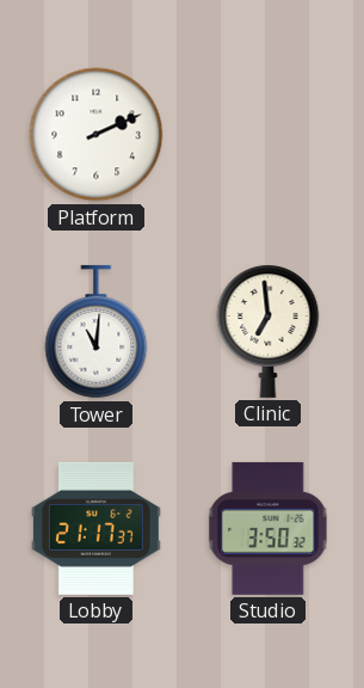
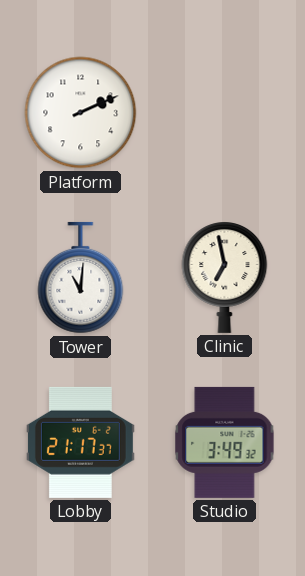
Clinic: 6:59 -> 6:58
Studio: 3:50 -> 3:49
